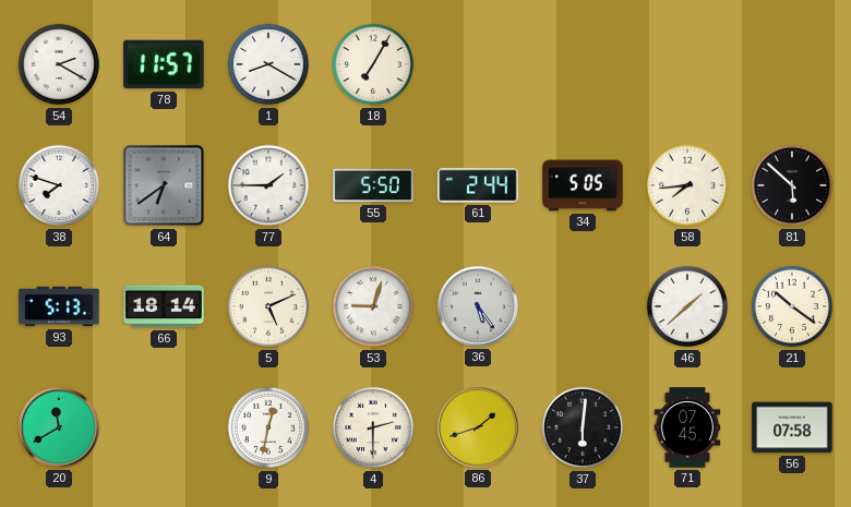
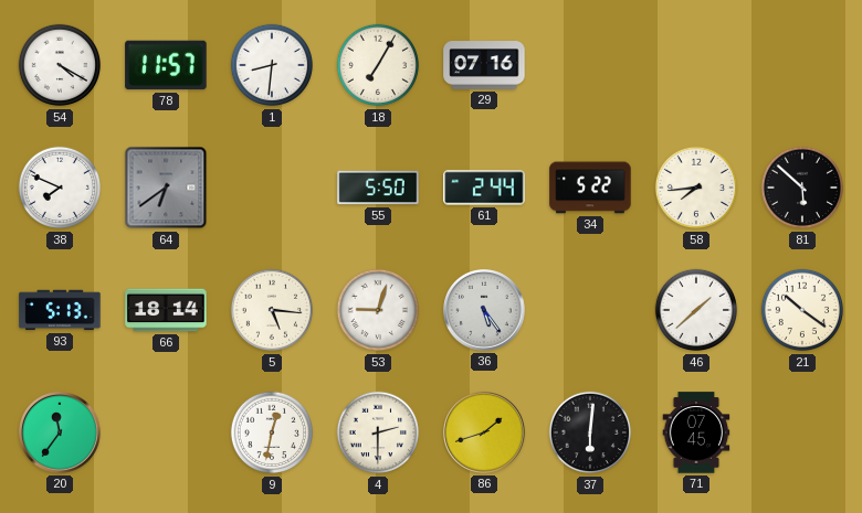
54: 2:20 -> 4:20
1: 8:20 -> 8:31
29: none -> 07:16
38: 7:48 -> 7:49
77: 1:45 -> none
34: 5:05 -> 5:22
5: 5:11 -> 5:16
20: 11:40 -> 11:36
56: 07:58 -> none
